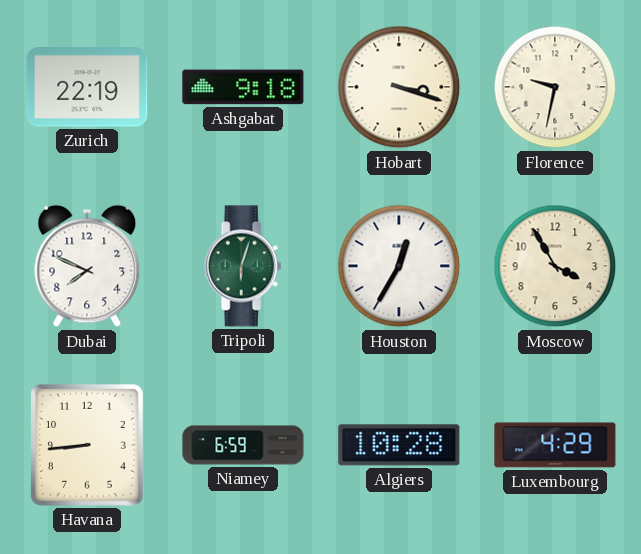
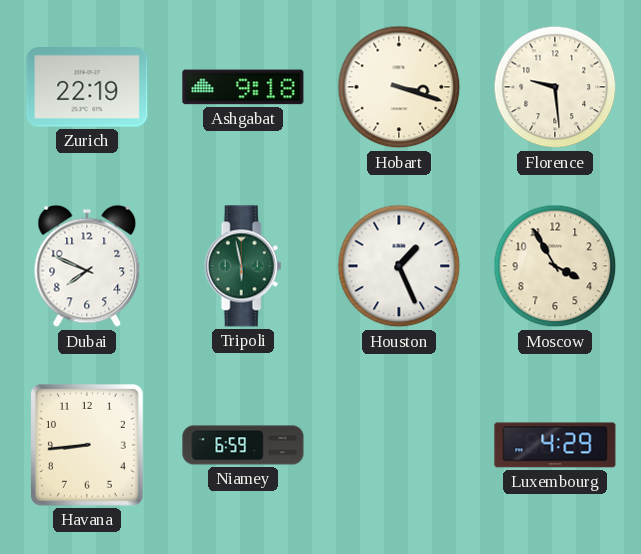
Florence: 9:32 -> 9:29
Tripoli: 6:03 -> 5:58
Houston: 12:35 -> 1:26
Algiers: 10:28 -> none
